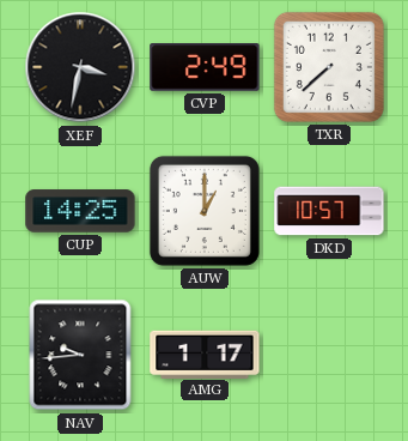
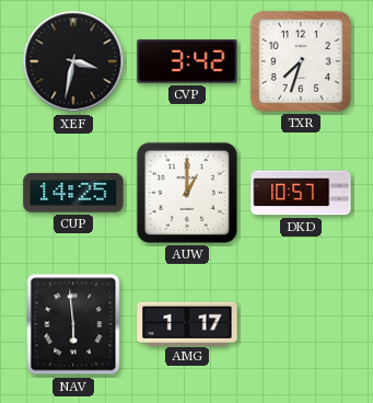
CVP: 2:49 -> 3:42
TXR: 7:38 -> 7:33
NAV: 9:44 -> 5:59
